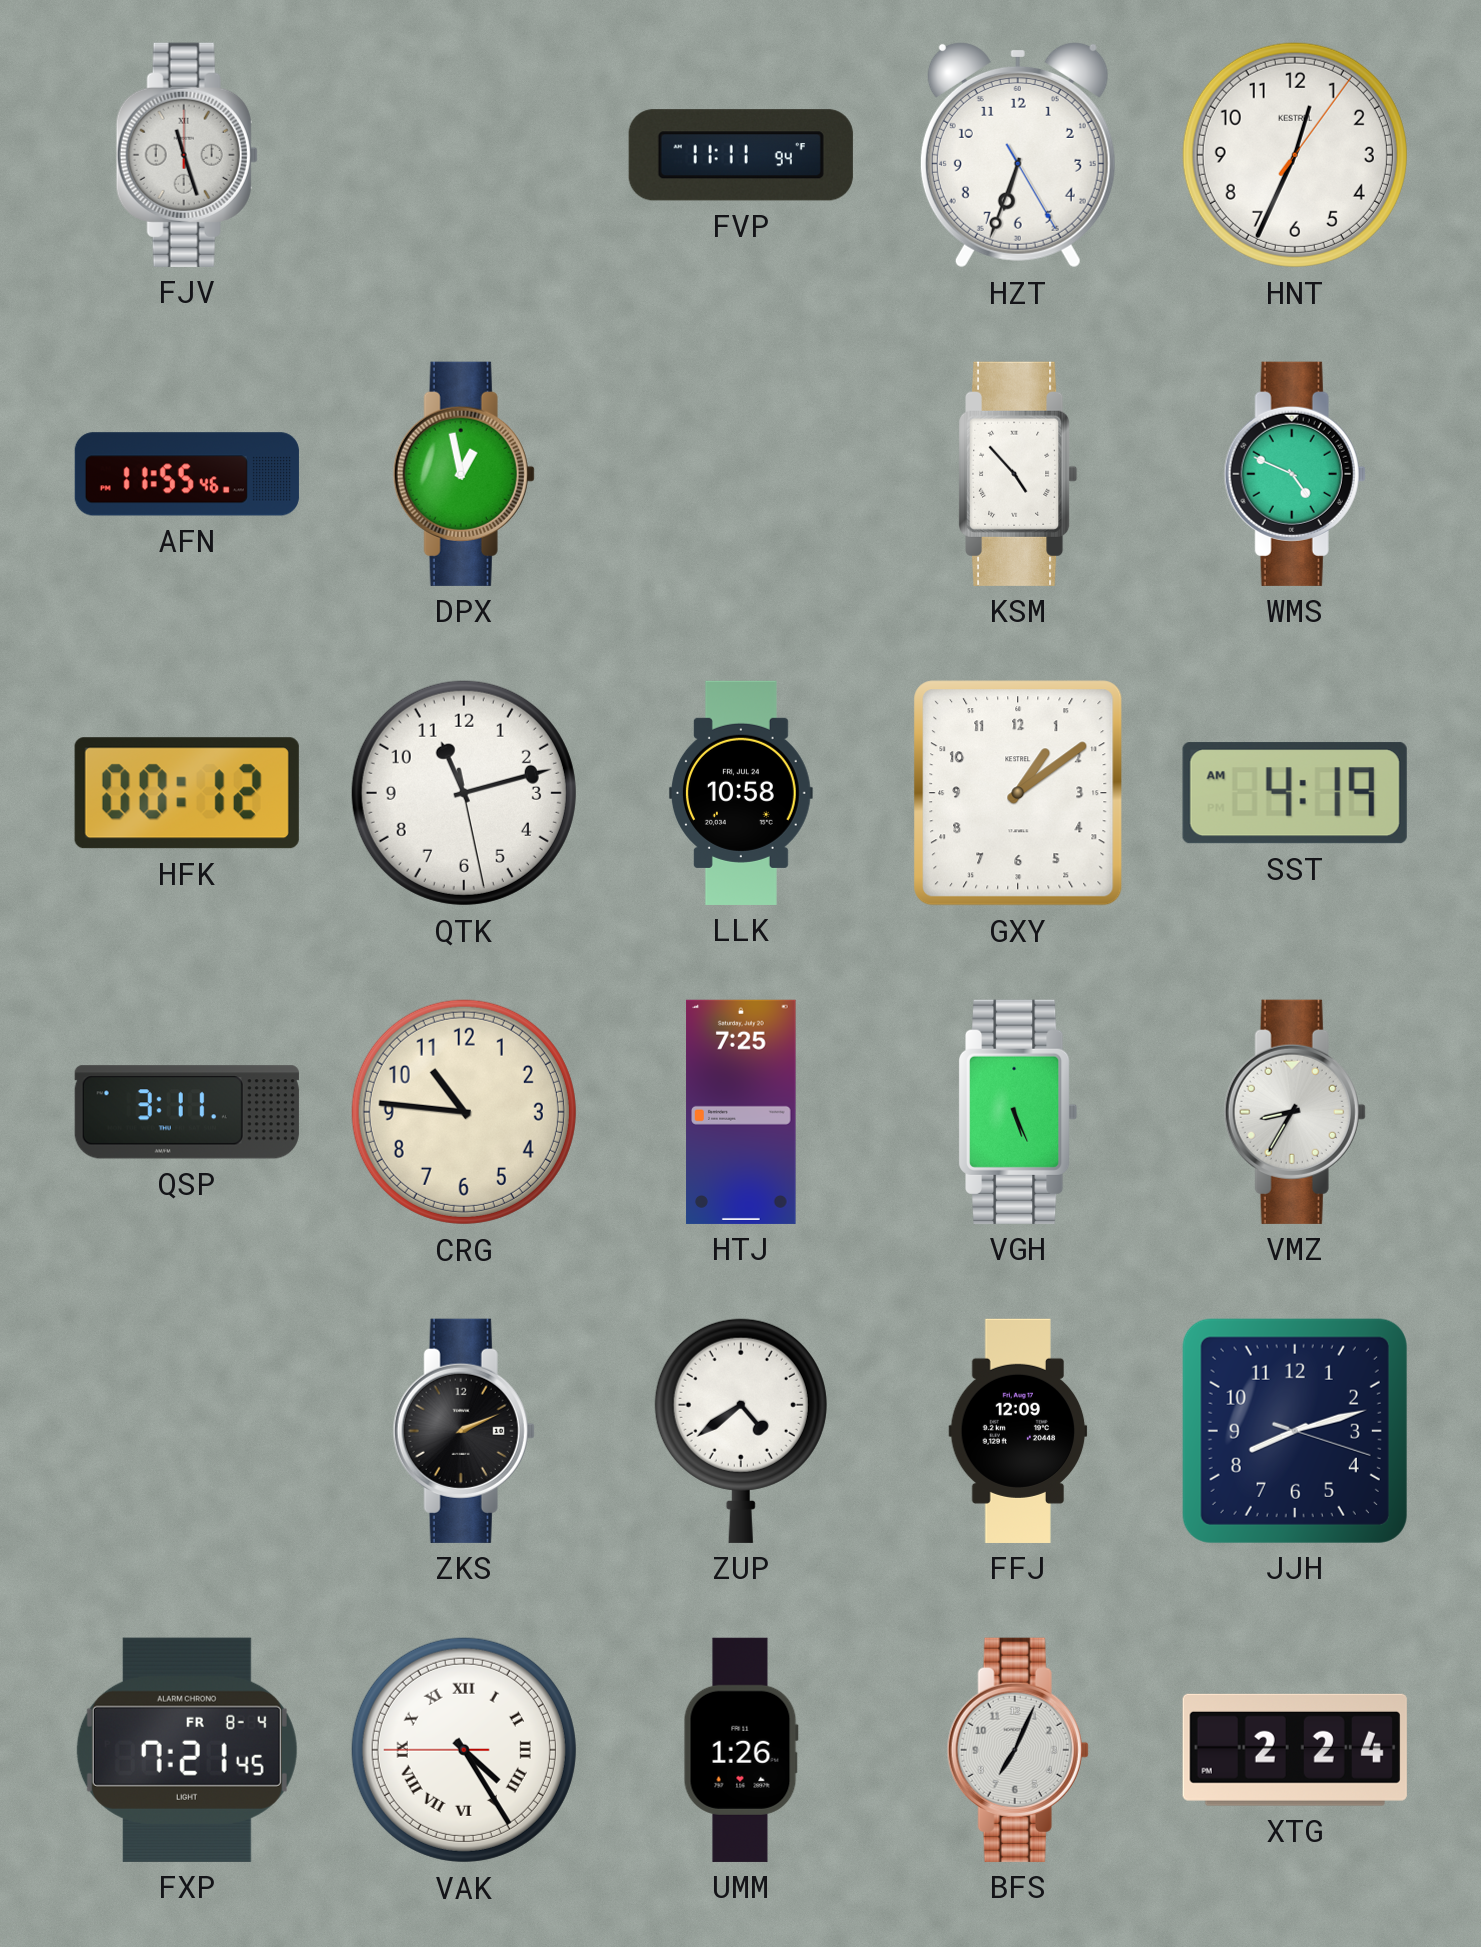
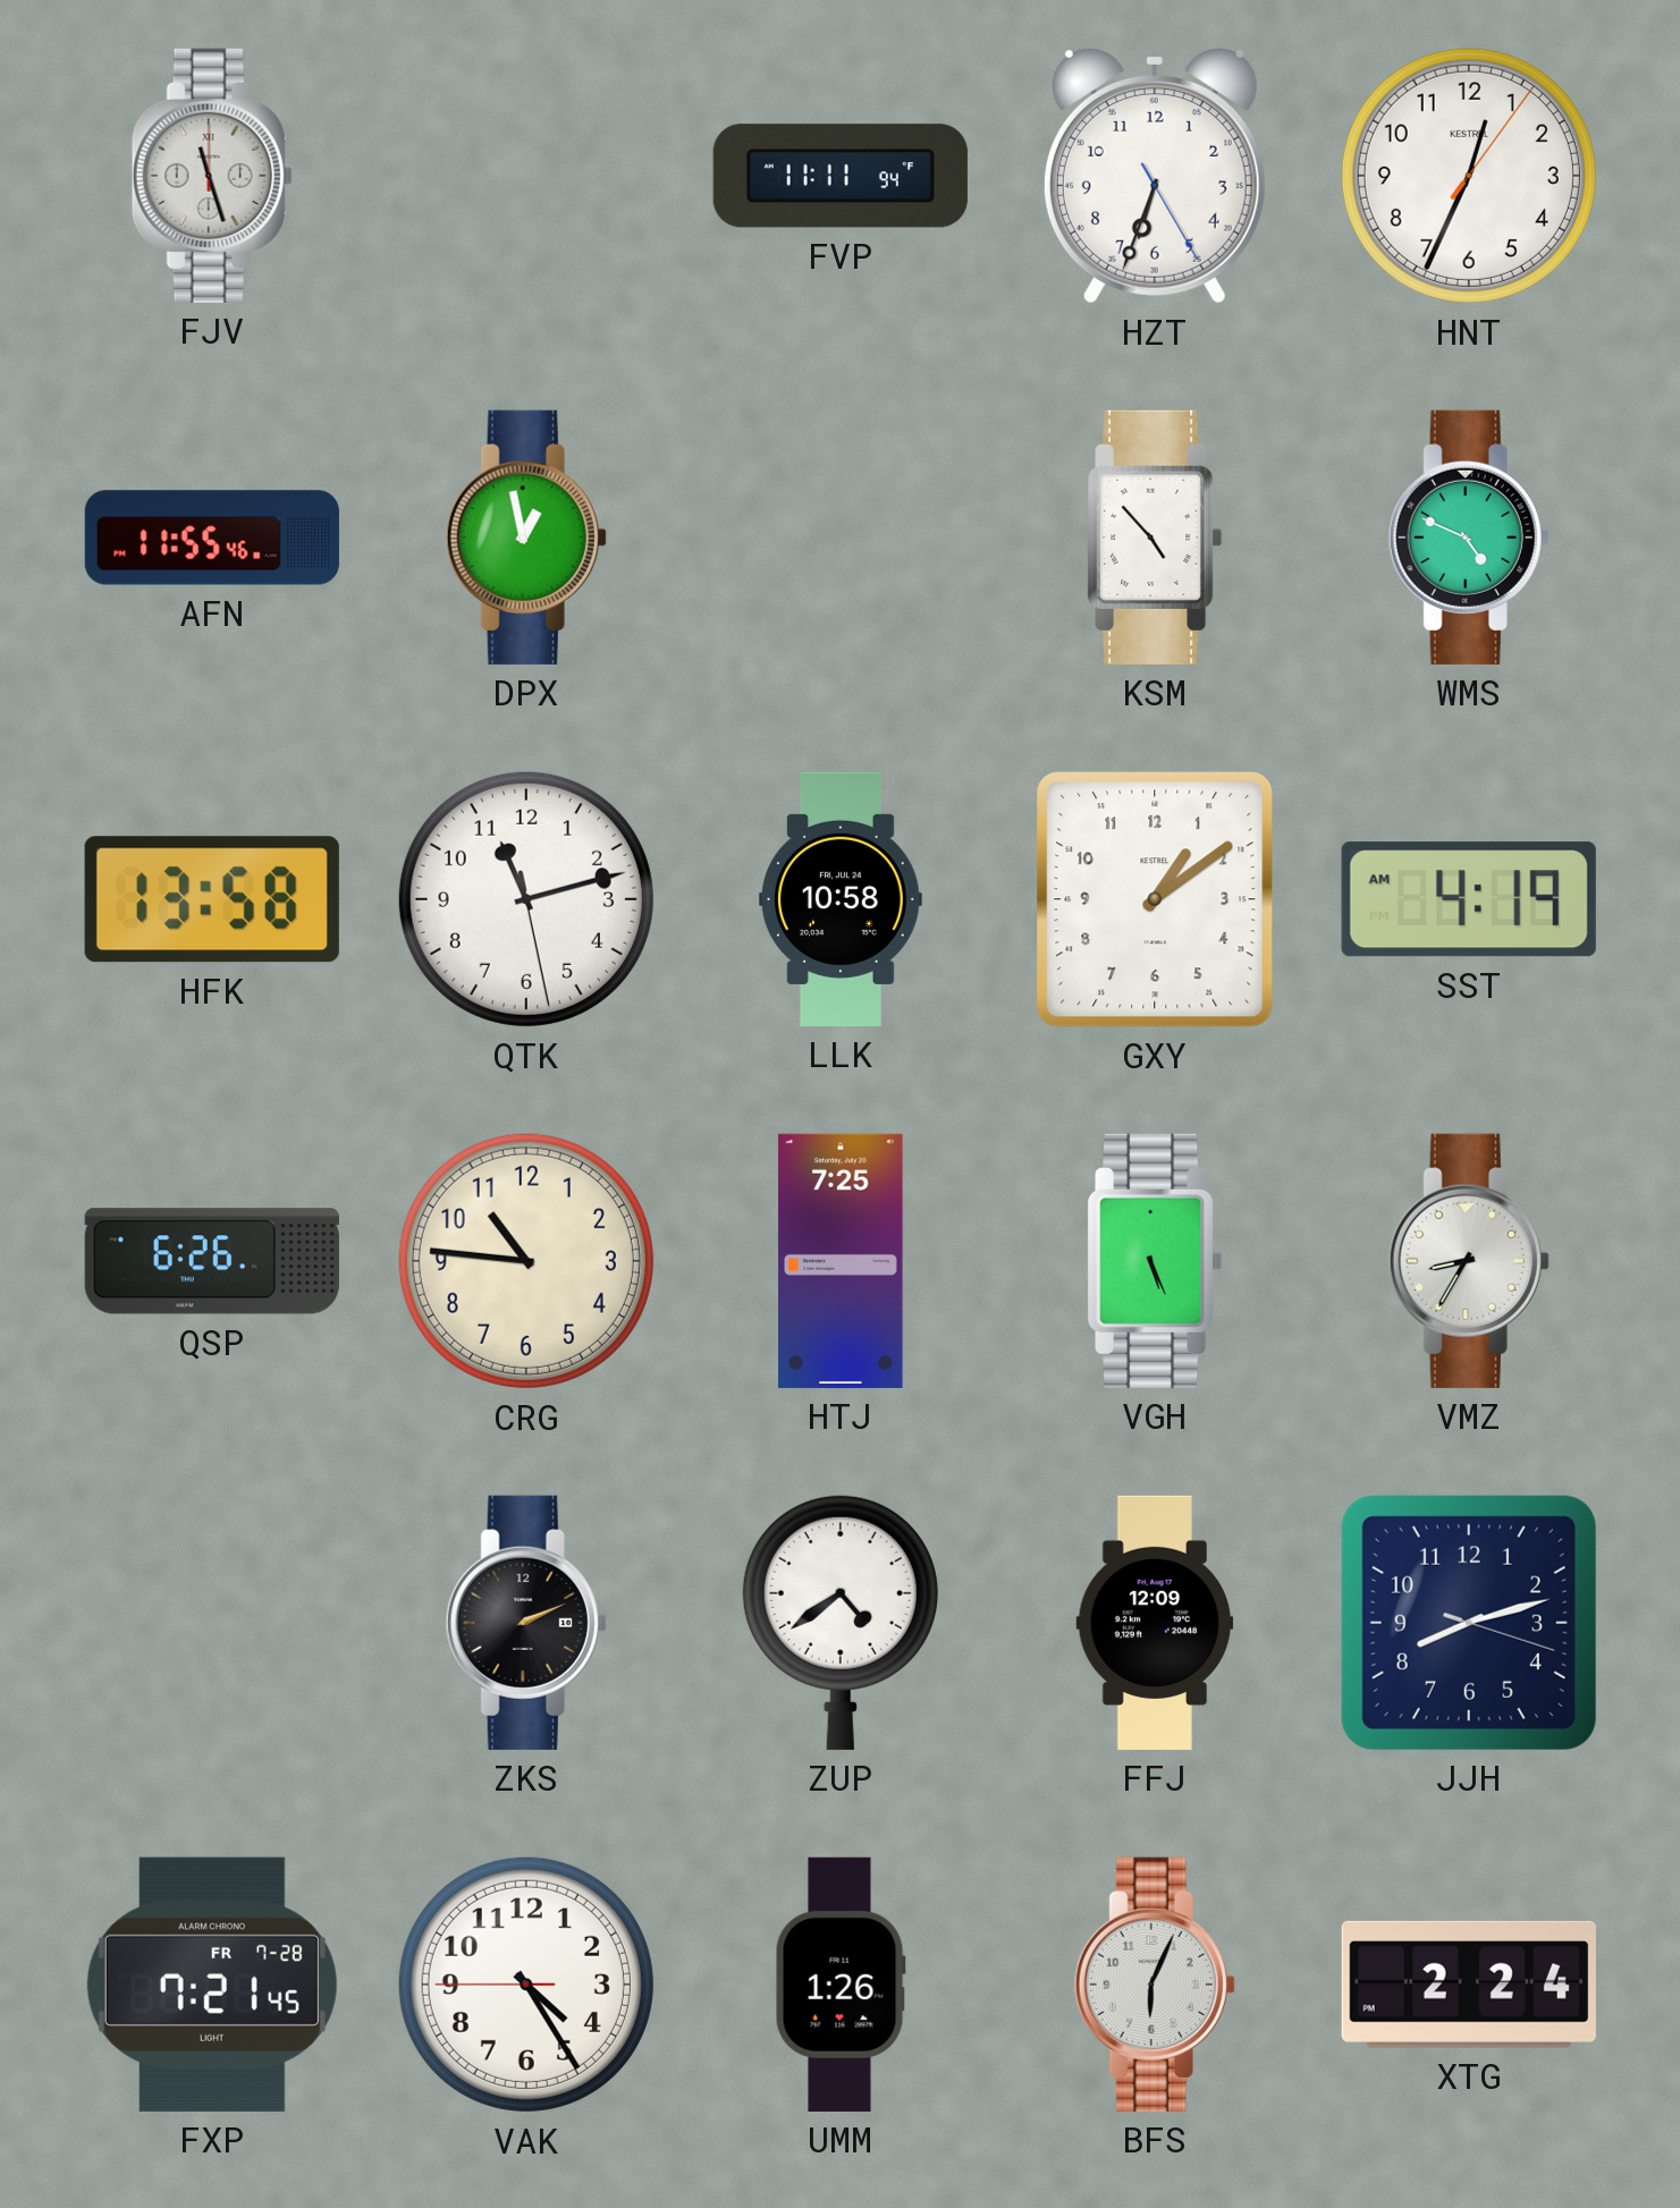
HFK: 00:12 -> 13:58
QSP: 3:11 -> 6:26
FXP date: FR 8-4 -> FR 7-28
VAK numerals: Roman -> Arabic
BFS: 7:04 -> 6:04
